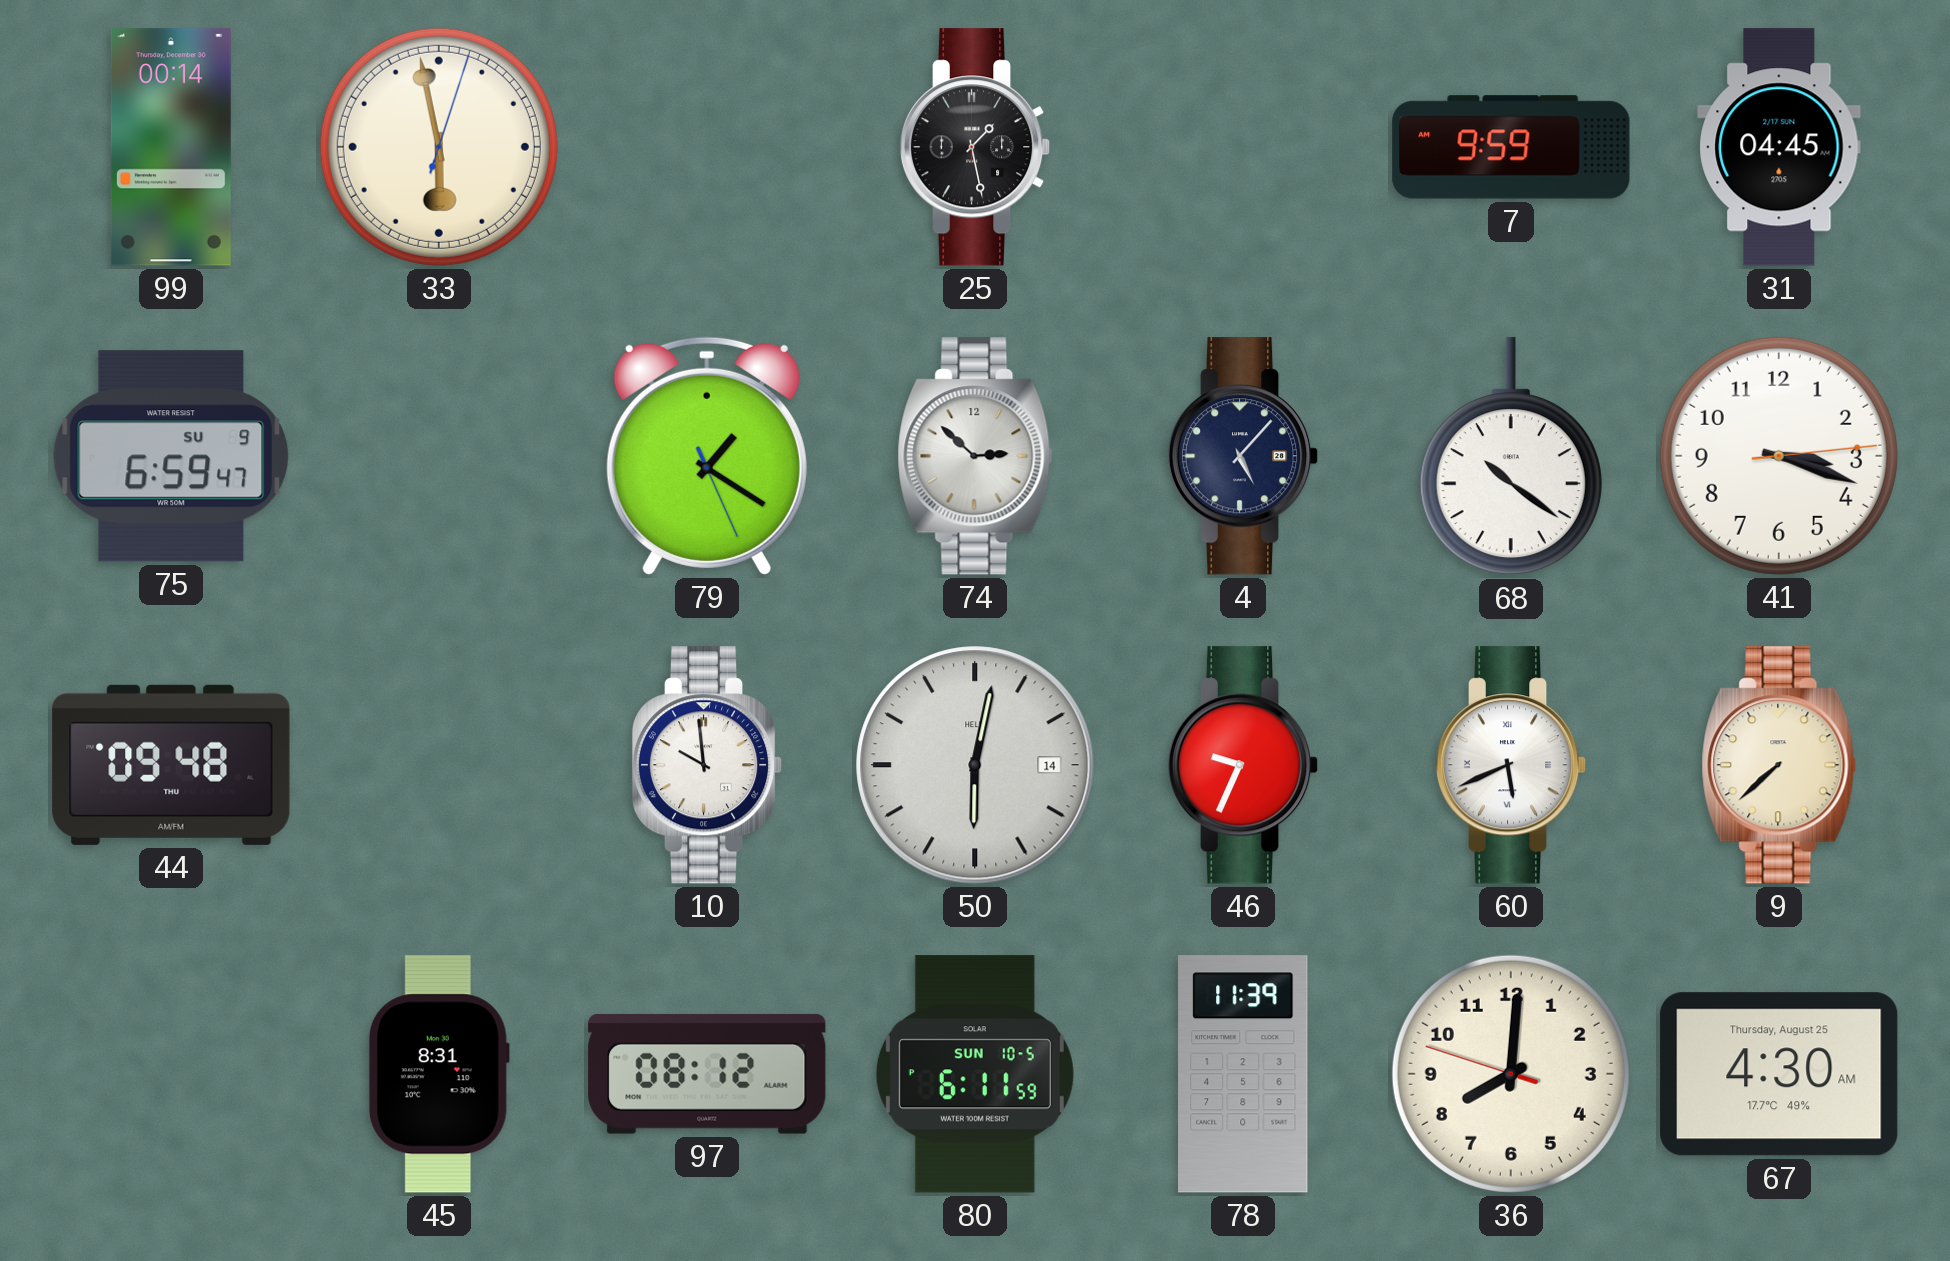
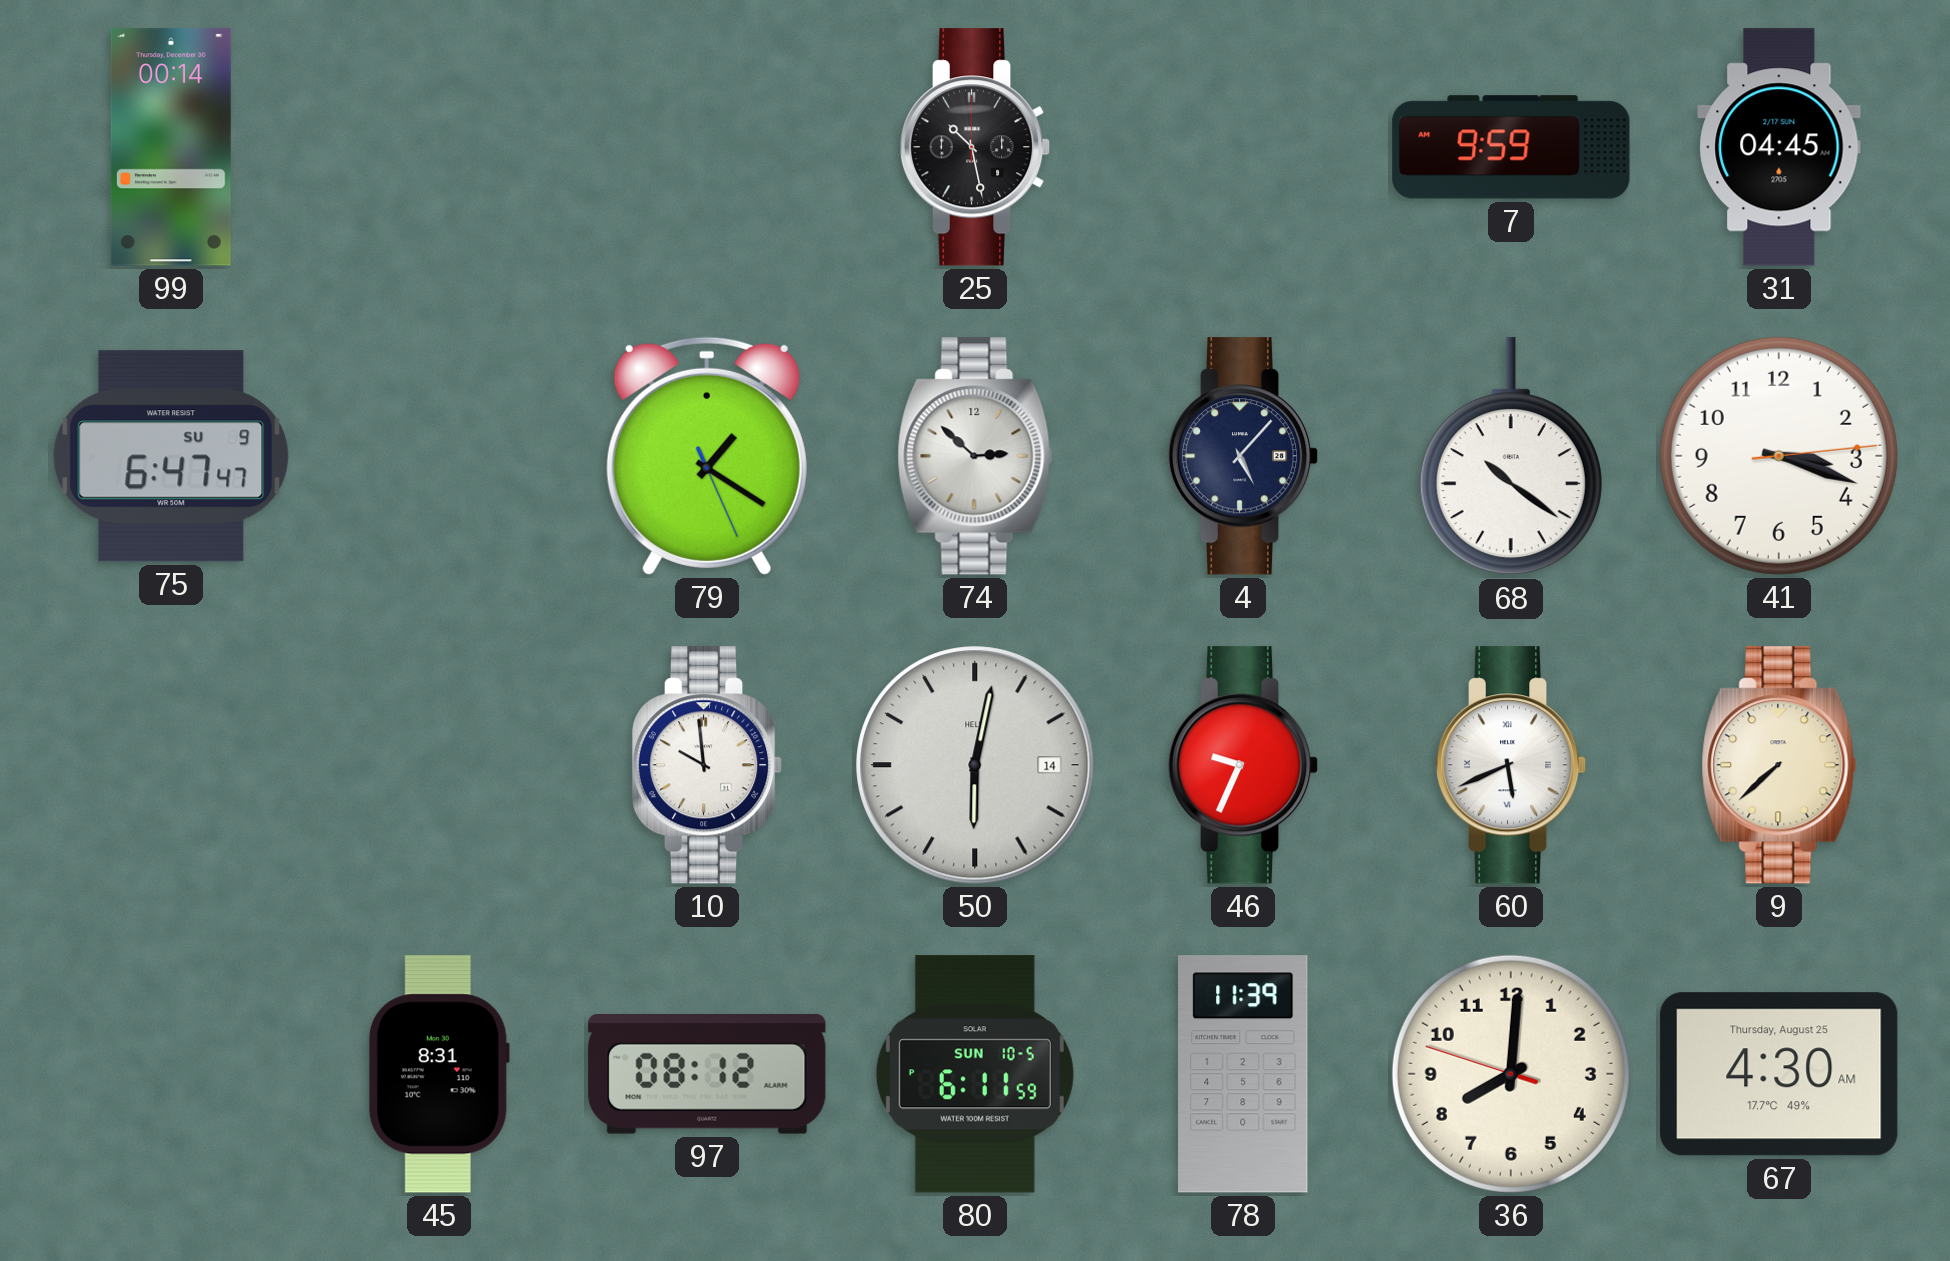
33: 5:58 -> none
25: 1:28 -> 10:28
75: 6:59 -> 6:47
44: 09:48 -> none
